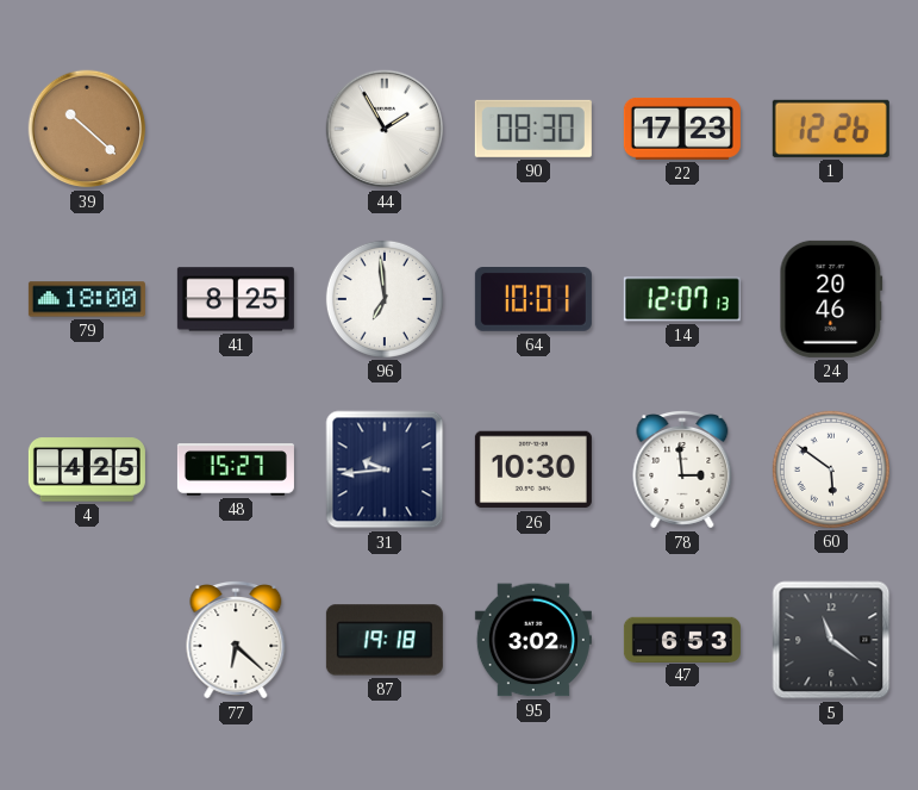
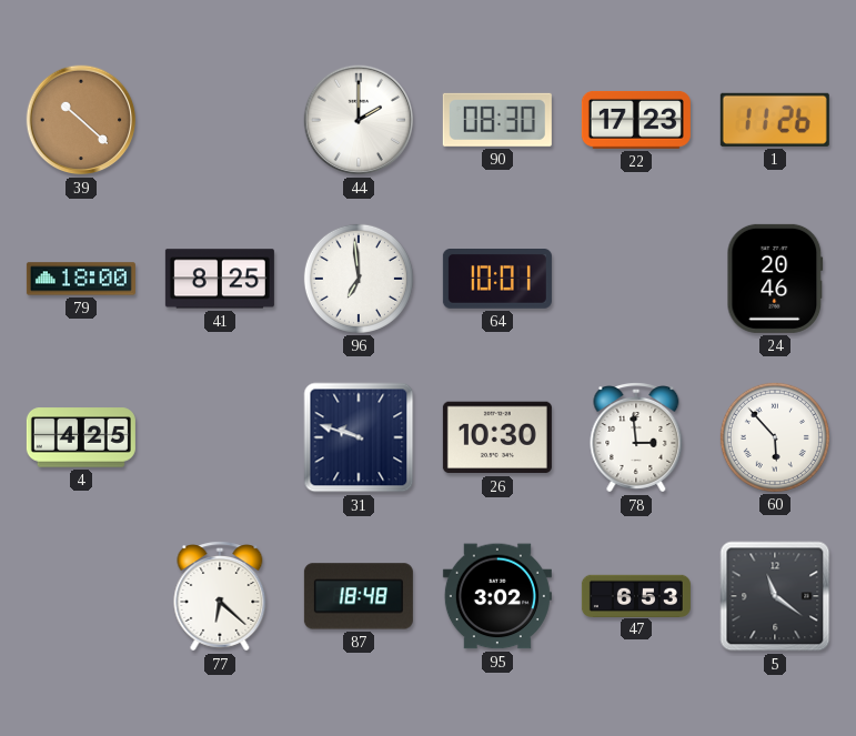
44: 1:55 -> 2:00
1: 12:26 -> 11:26
14: 12:07 -> none
48: 15:27 -> none
31: 9:44 -> 9:48
60: 5:51 -> 5:53
87: 19:18 -> 18:48
